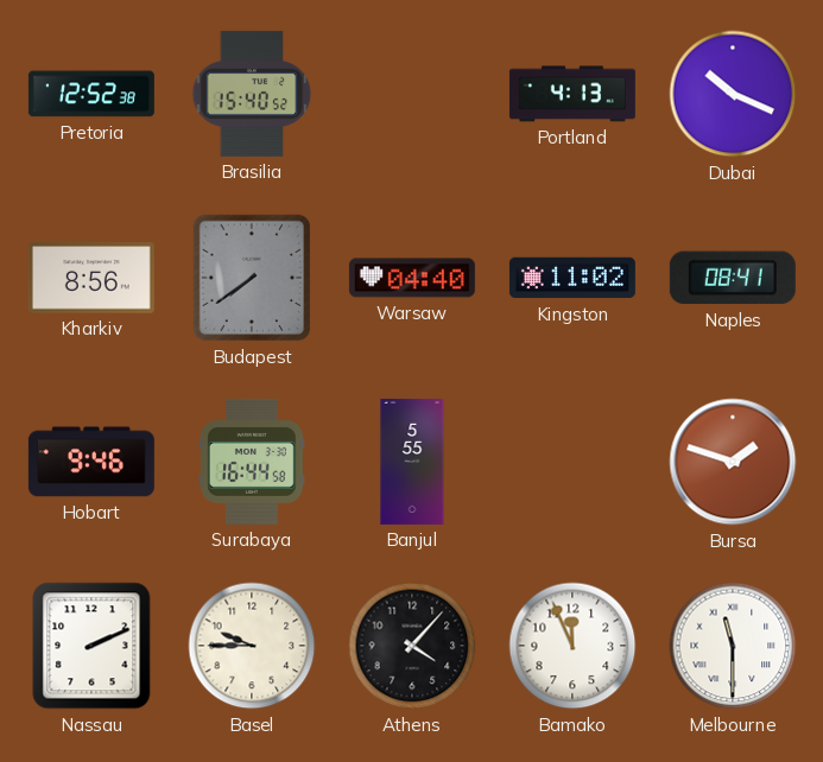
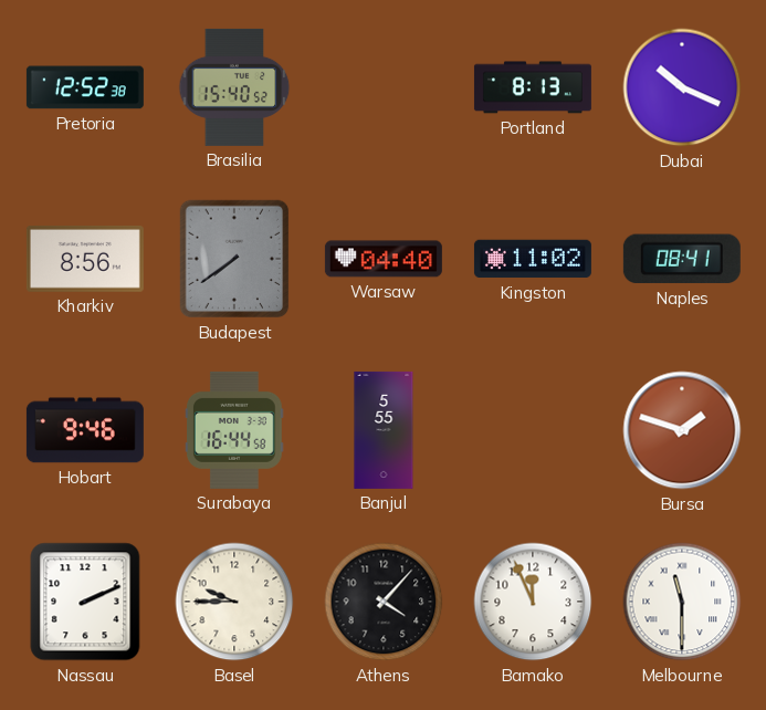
Portland: 4:13 -> 8:13
